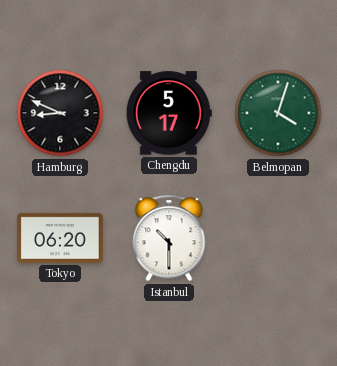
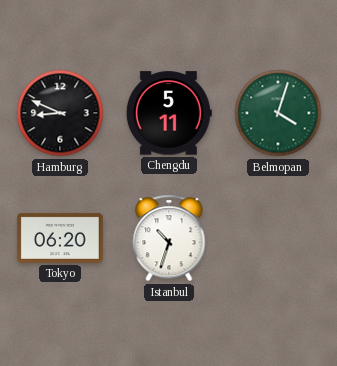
Chengdu: 5:17 -> 5:11
Istanbul: 10:30 -> 10:33
